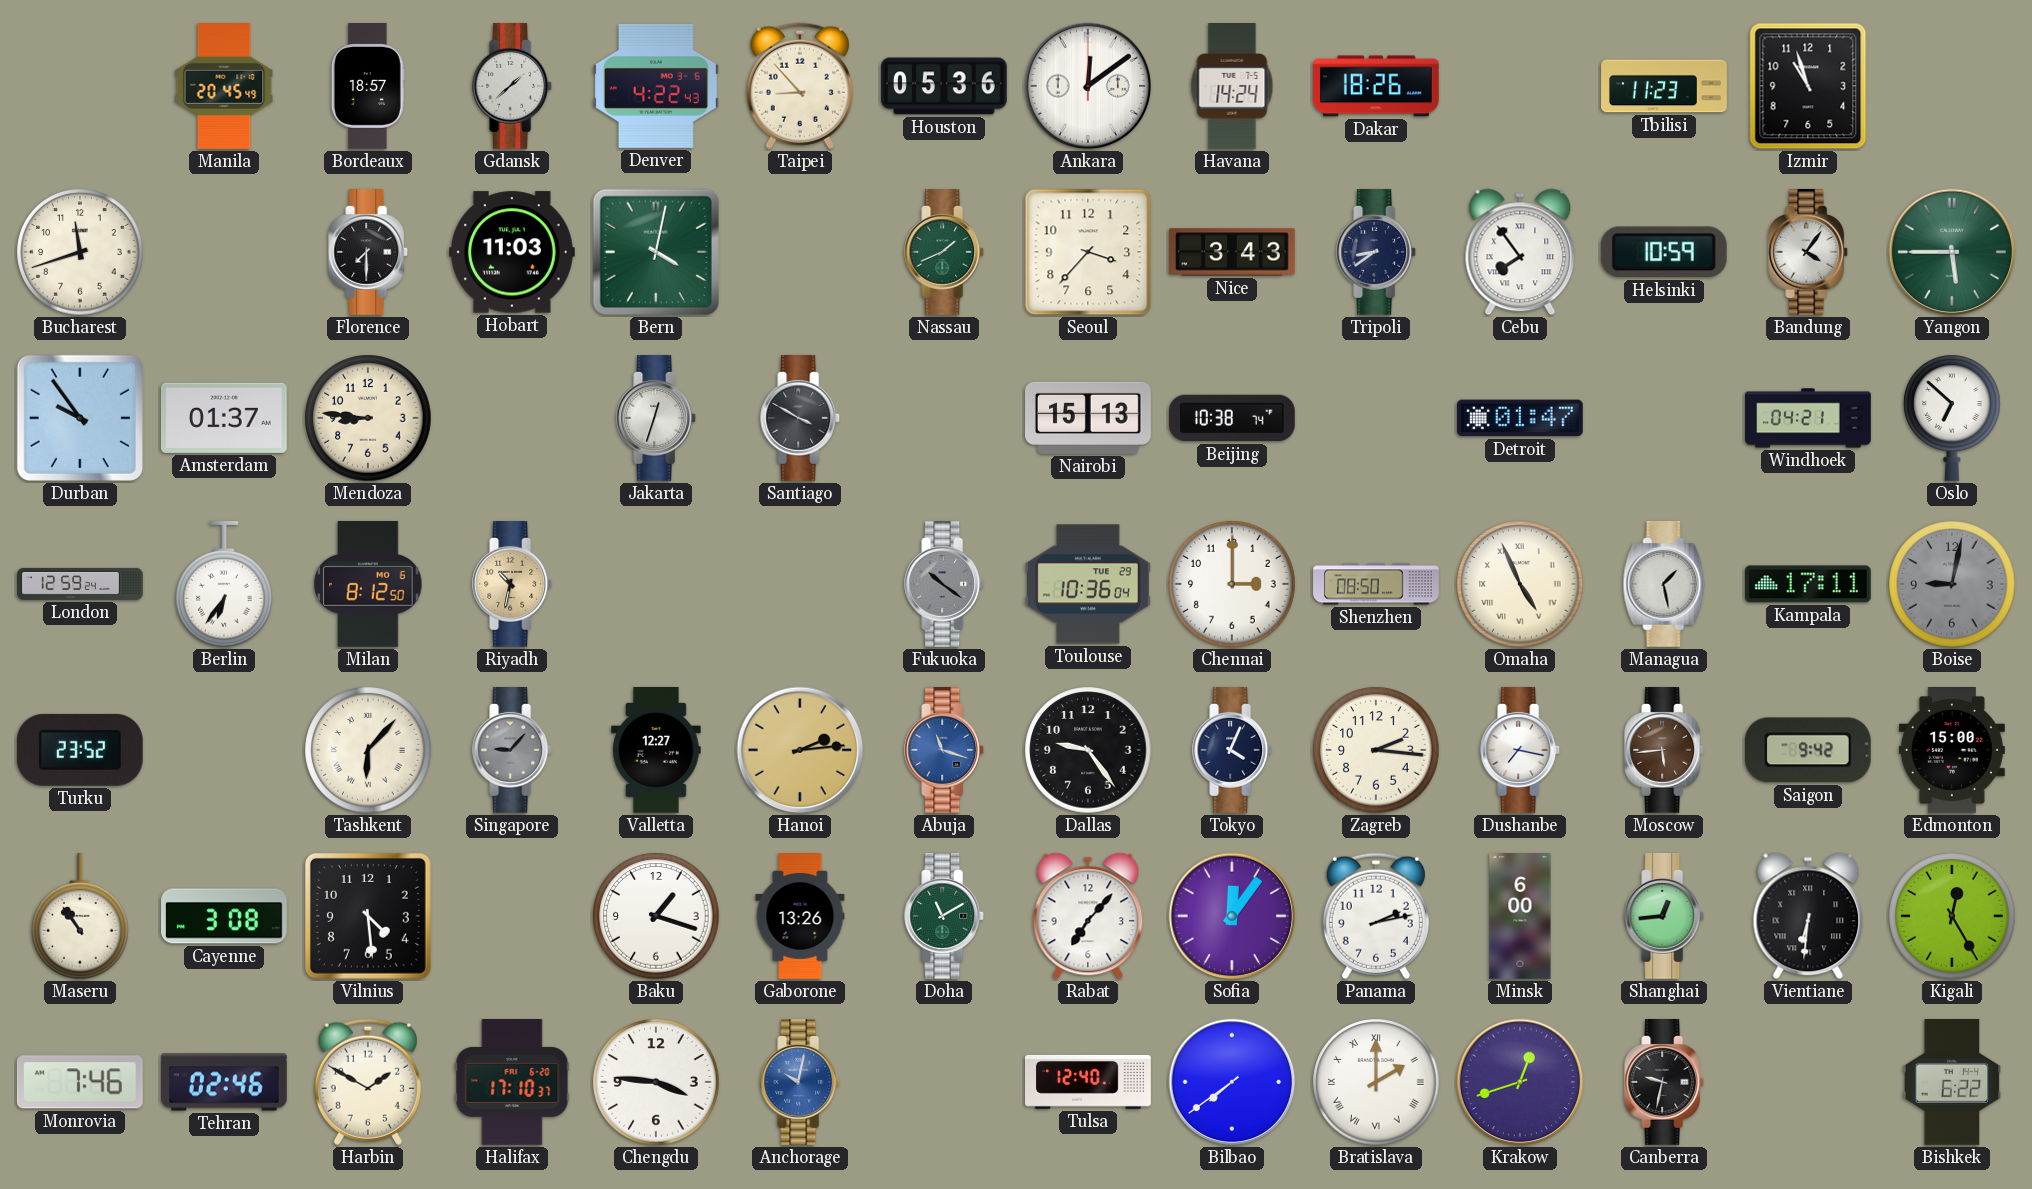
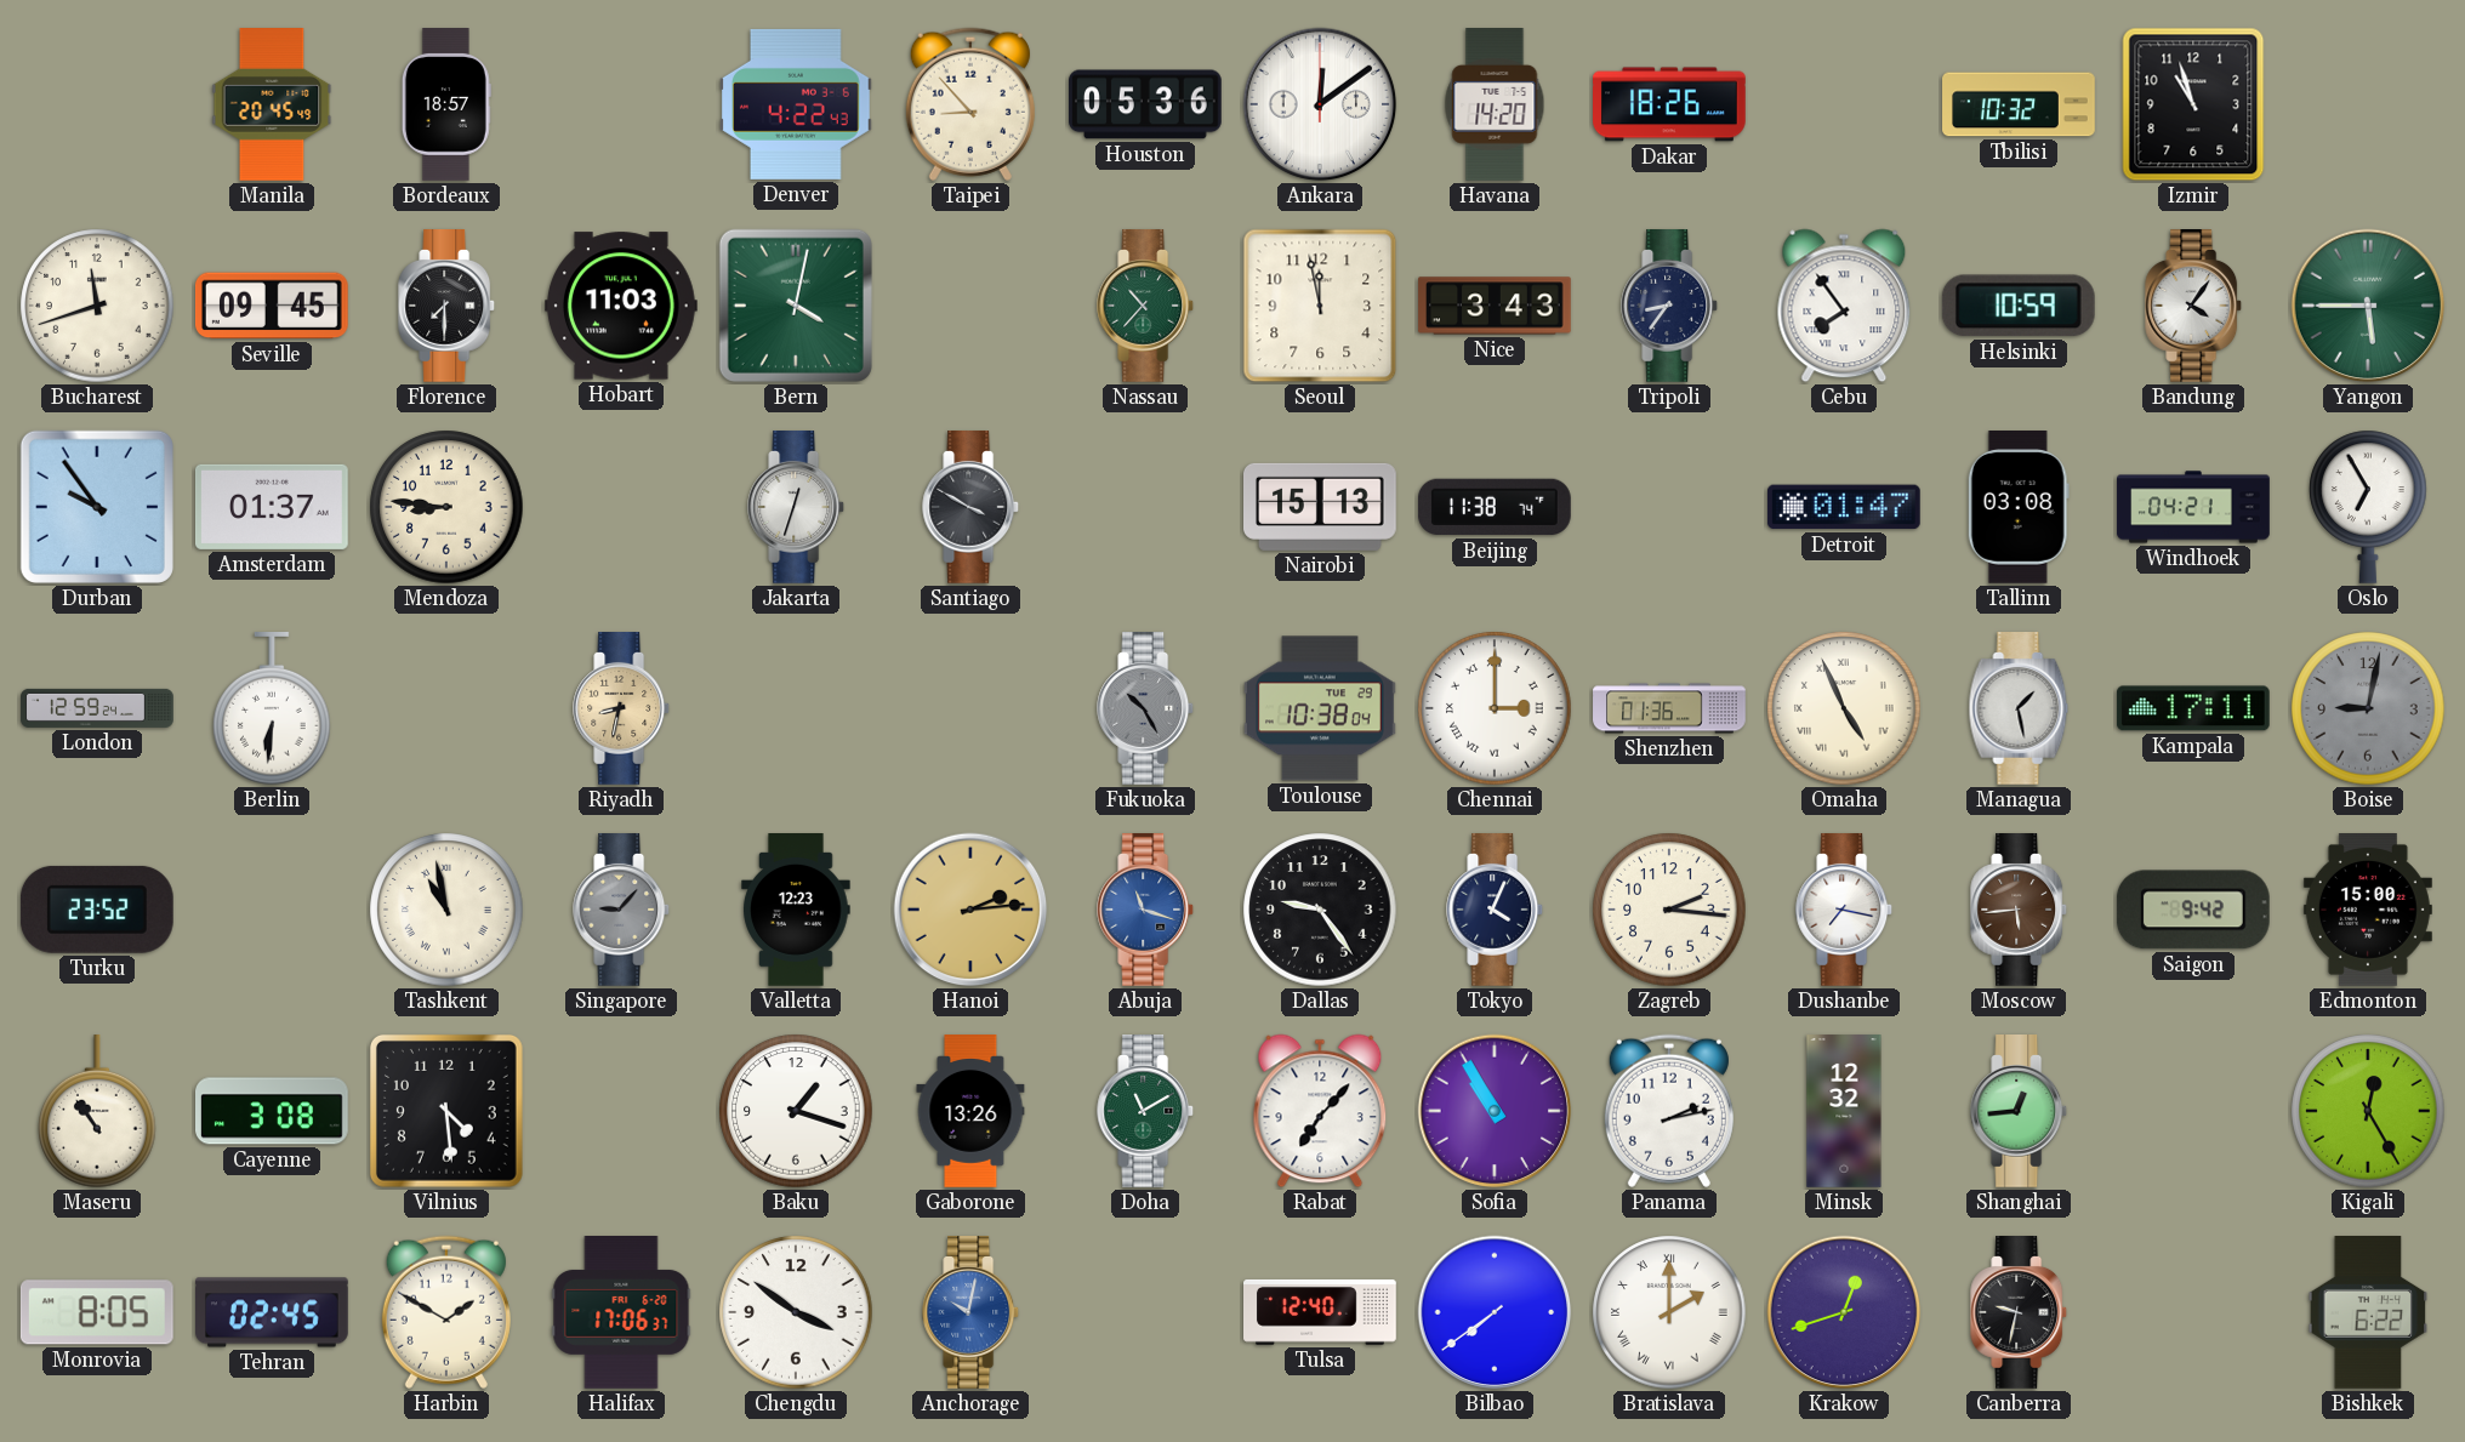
Gdansk: 1:38 -> none
Havana: 14:24 -> 14:20
Tbilisi: 11:23 -> 10:32
Seville: none -> 09:45
Nassau: 1:41 -> 10:37
Seoul: 3:37 -> 11:58
Tripoli: 8:39 -> 8:36
Beijing: 10:38 -> 11:38
Tallinn: none -> 03:08
Oslo: 6:52 -> 6:55
Berlin: 6:36 -> 6:31
Milan: 8:12 -> none
Riyadh: 10:32 -> 8:32
Fukuoka: 10:21 -> 10:25
Toulouse: 10:36 -> 10:38
Chennai numerals: Arabic -> Roman
Shenzhen: 08:50 -> 01:36
Tashkent: 6:07 -> 10:58
Valletta: 12:27 -> 12:23
Sofia: 12:06 -> 10:55
Minsk: 6:00 -> 12:32
Vientiane: 6:31 -> none
Monrovia: 7:46 -> 8:05
Tehran: 02:46 -> 02:45
Halifax: 17:10 -> 17:06
Chengdu: 3:46 -> 3:51
